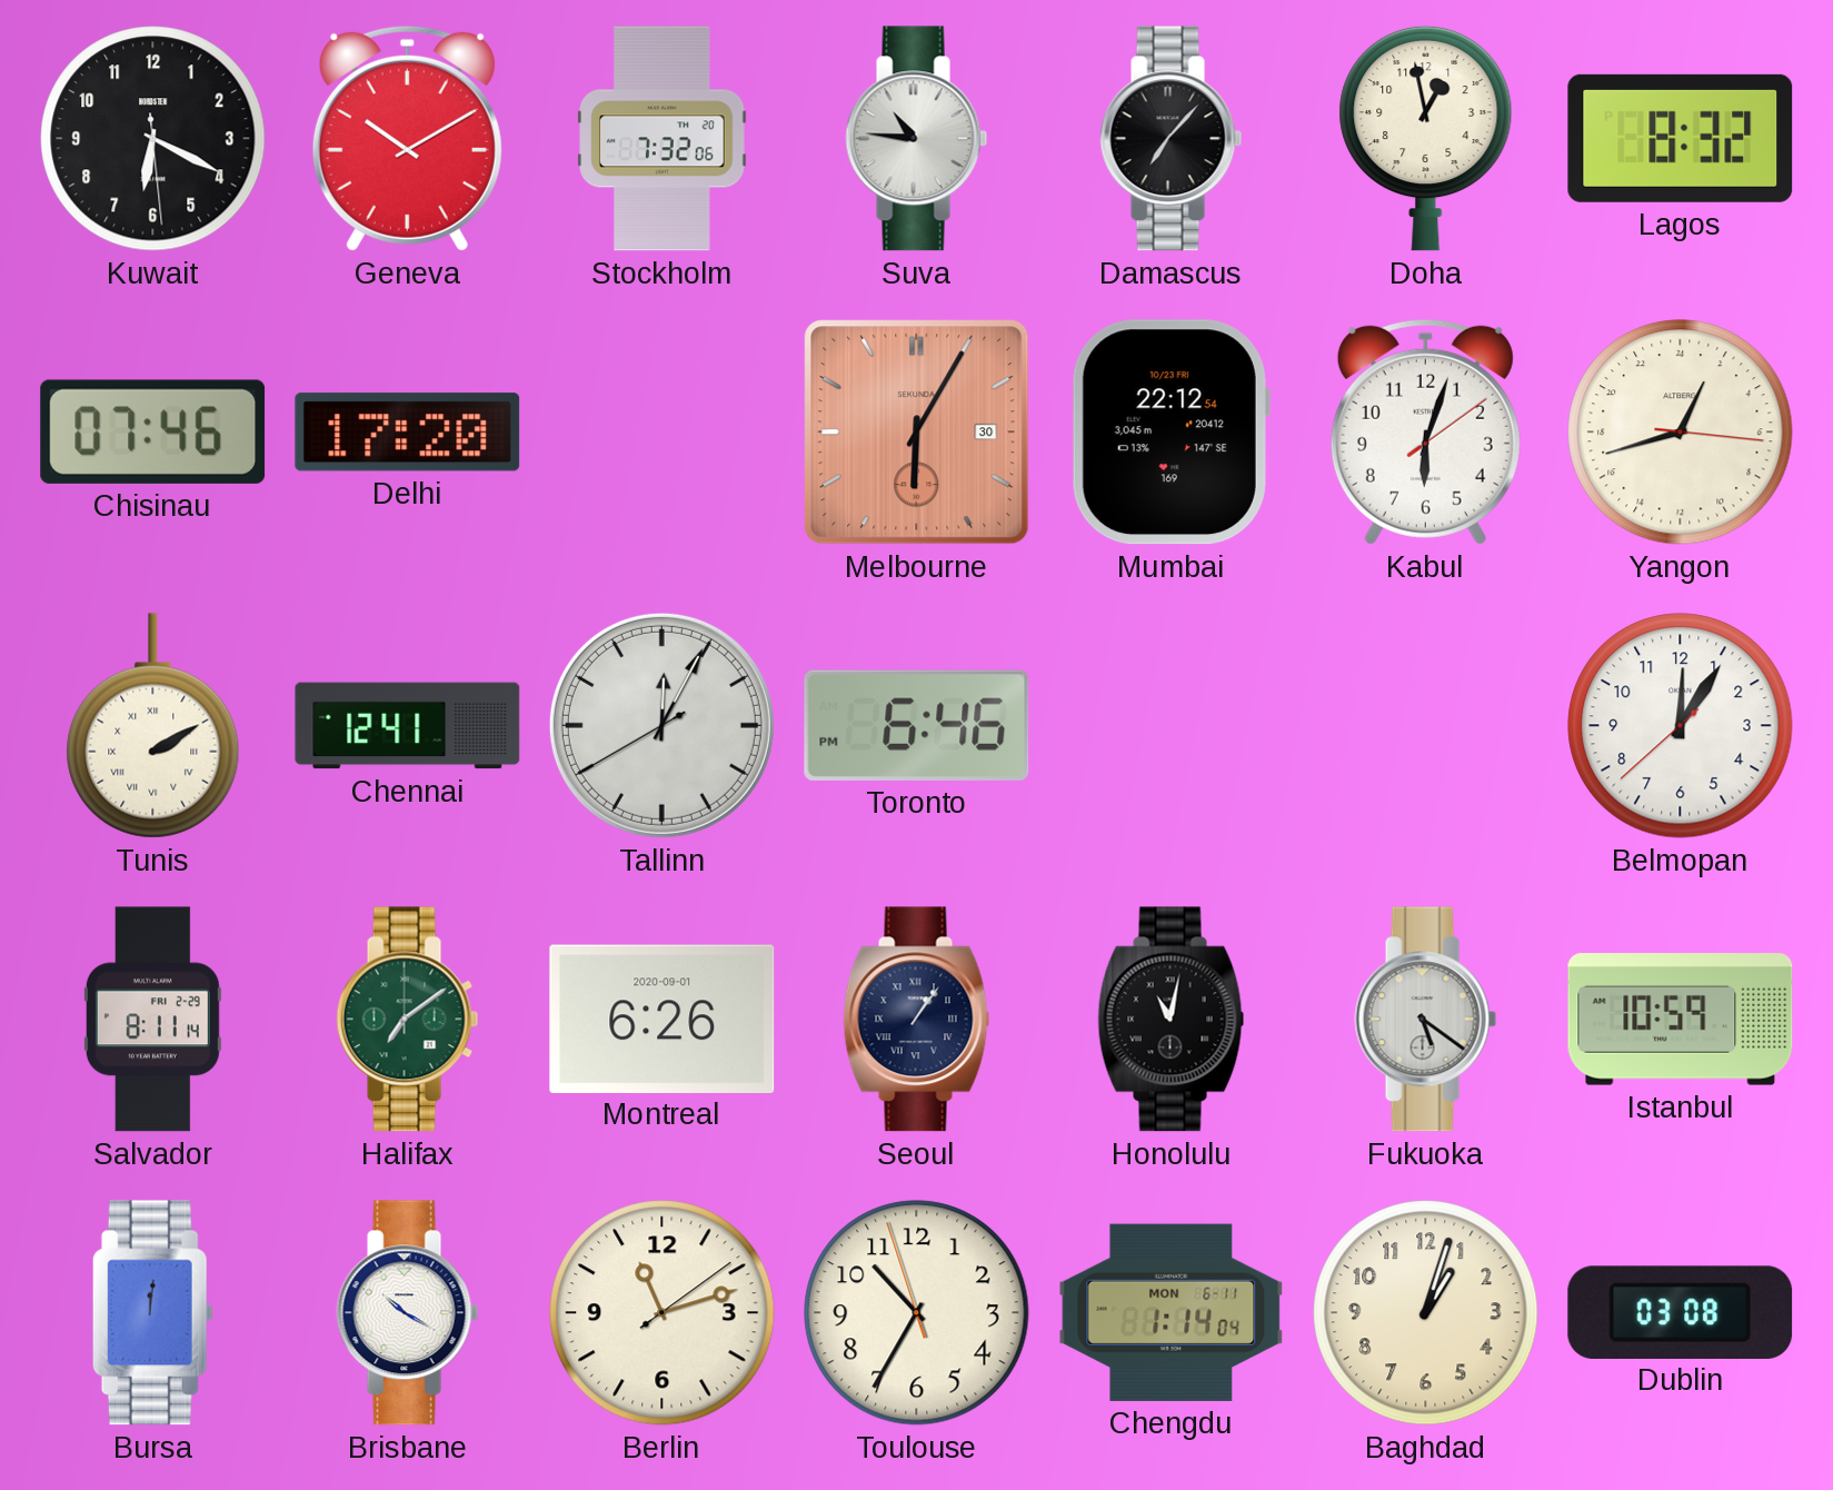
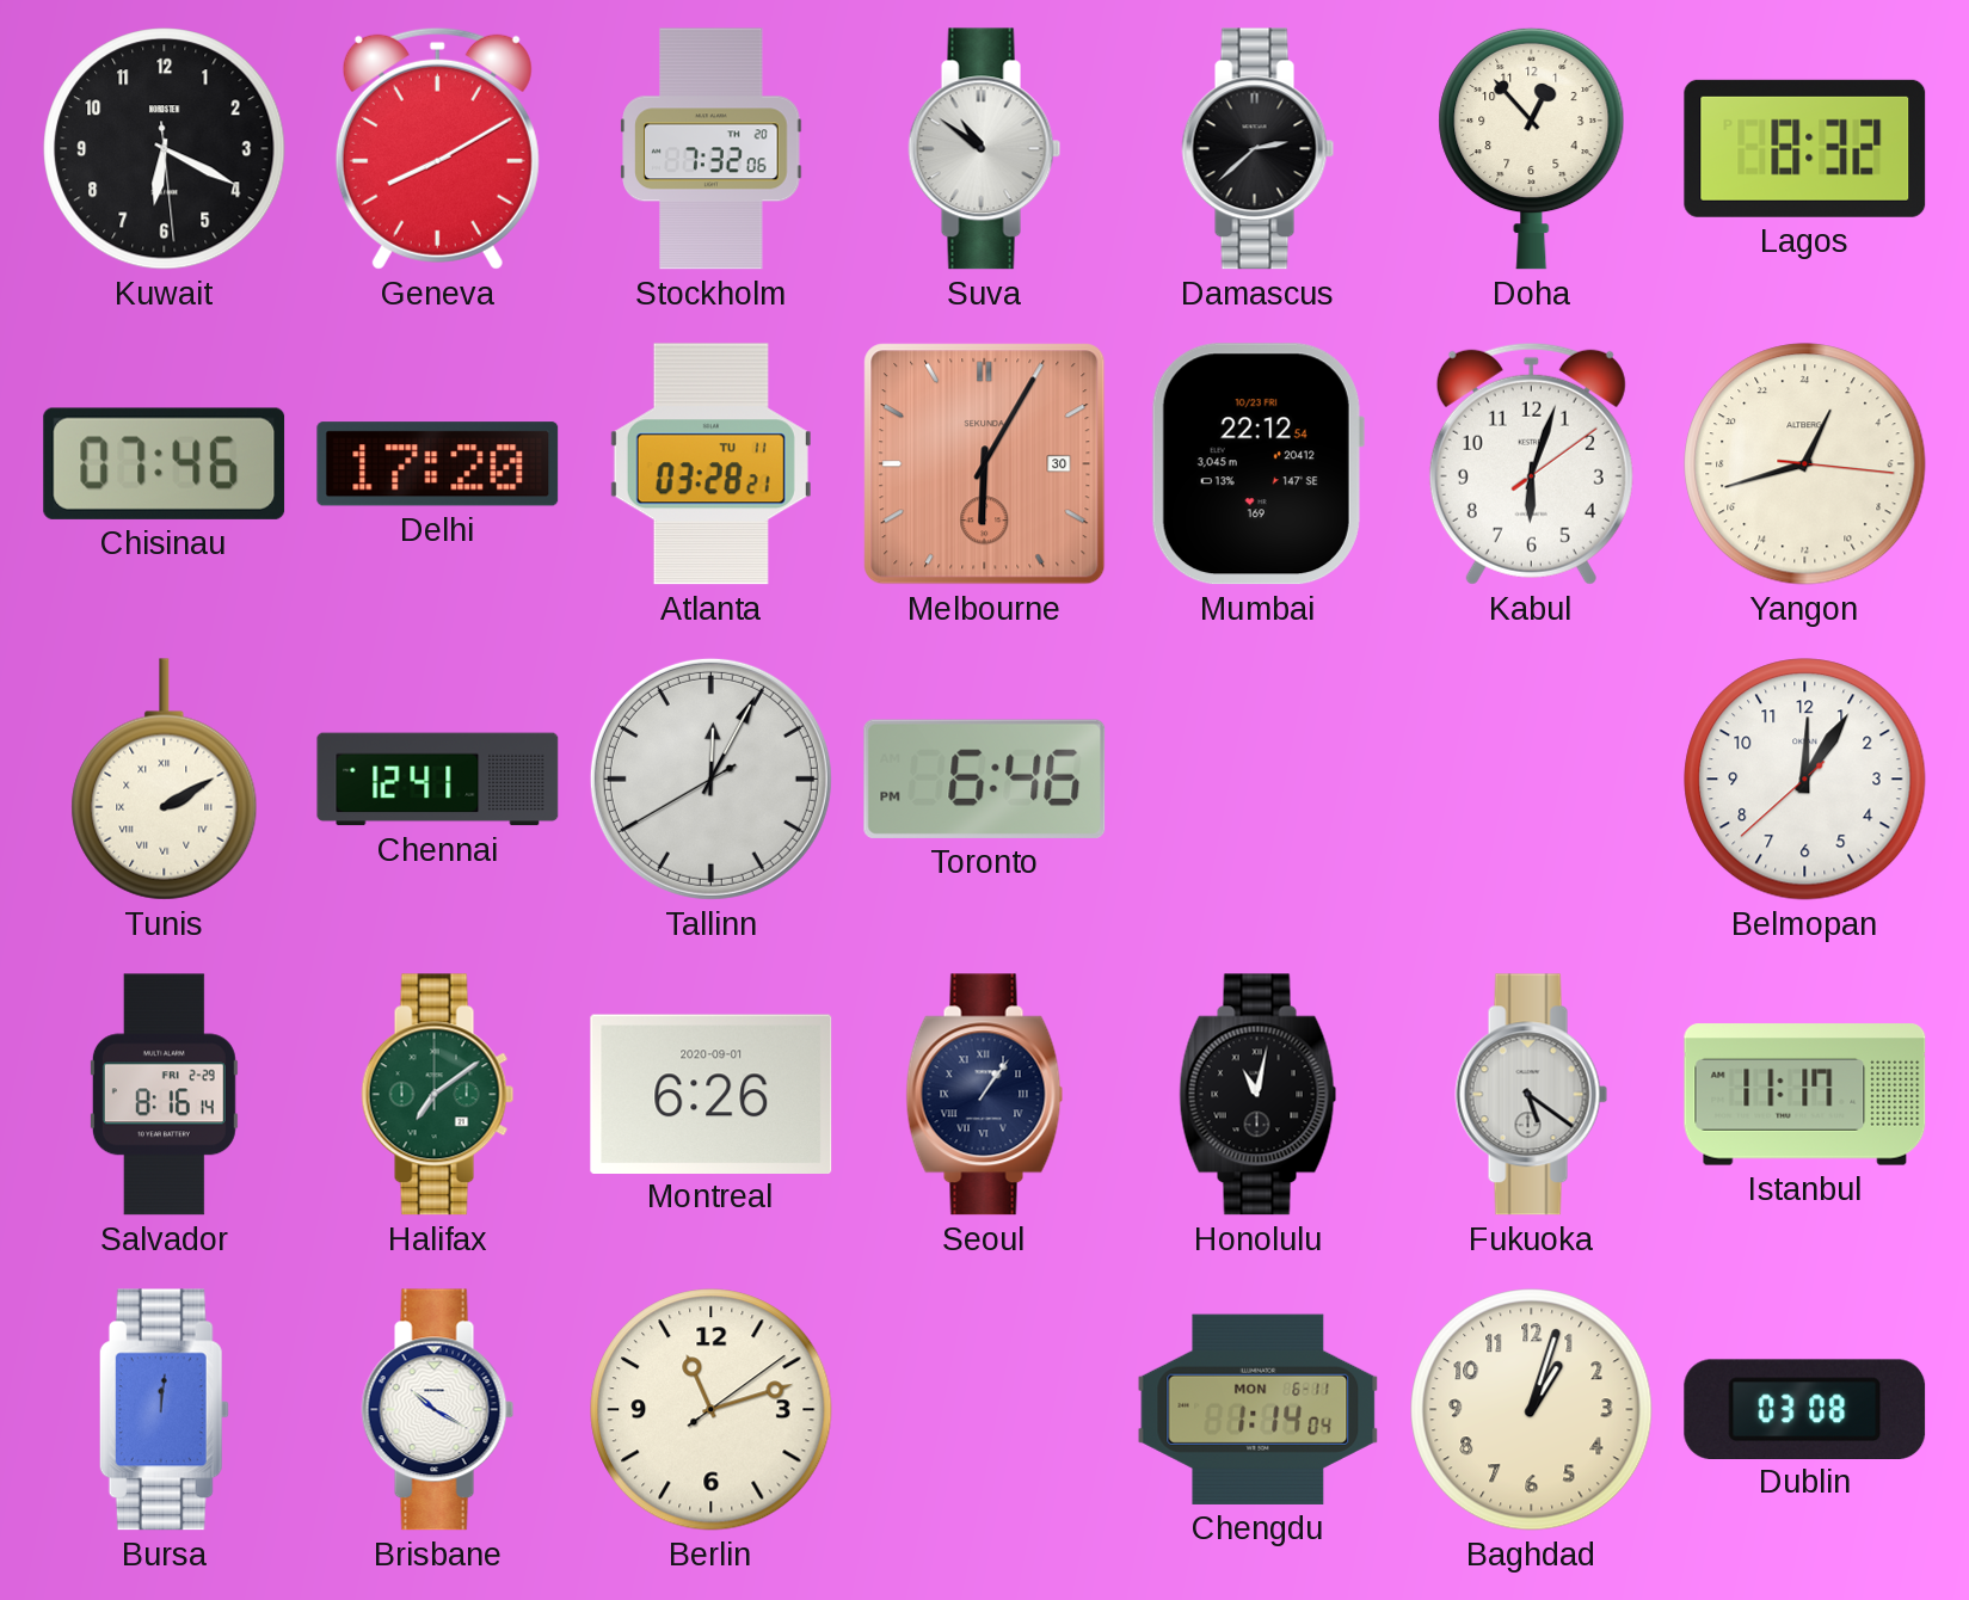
Geneva: 10:10 -> 8:10
Suva: 10:46 -> 10:51
Damascus: 7:07 -> 2:38
Doha: 12:58 -> 12:53
Atlanta: none -> 03:28
Salvador: 8:11 -> 8:16
Istanbul: 10:59 -> 11:17
Toulouse: 10:34 -> none
